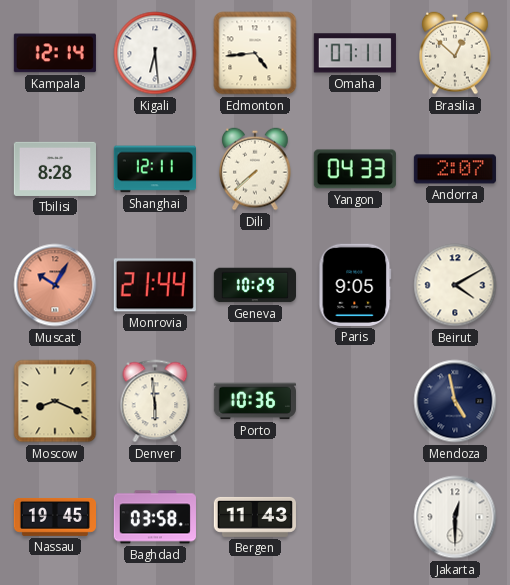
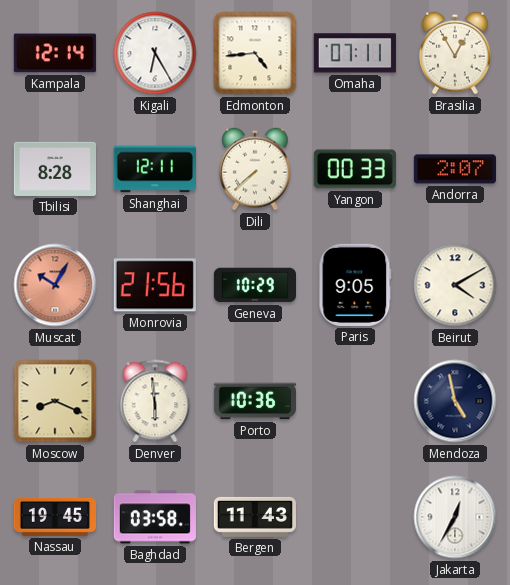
Kigali: 6:29 -> 6:25
Brasilia: 12:52 -> 12:55
Yangon: 04:33 -> 00:33
Monrovia: 21:44 -> 21:56
Jakarta: 12:30 -> 12:35
